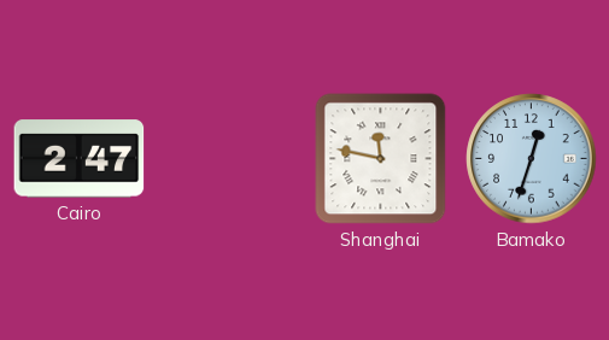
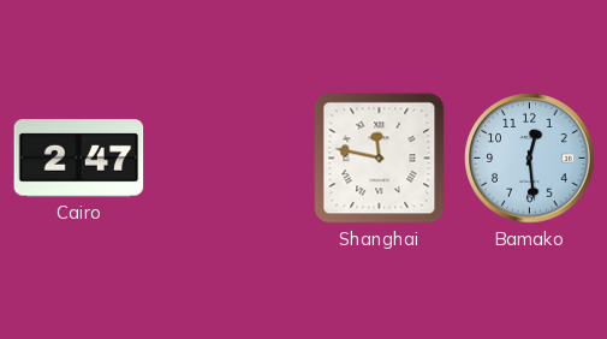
Bamako: 12:33 -> 12:29
